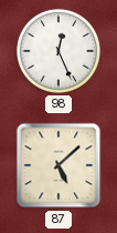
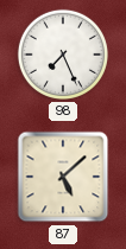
98: 12:26 -> 7:26
